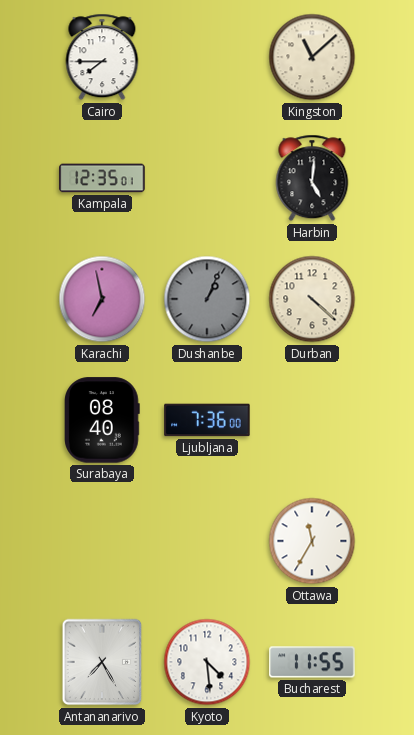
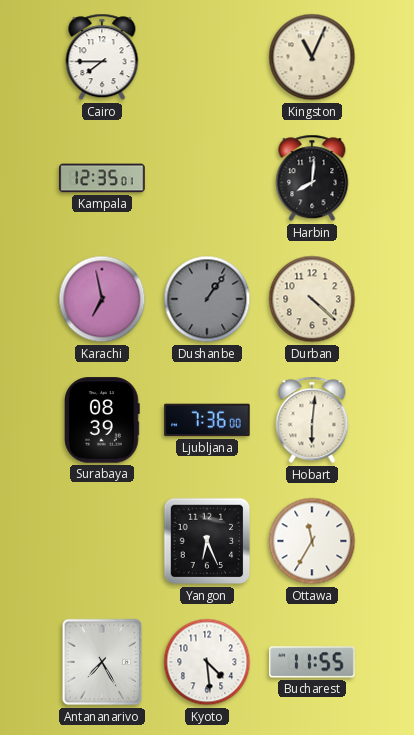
Kingston: 11:08 -> 11:04
Harbin: 5:01 -> 8:01
Dushanbe: 1:04 -> 1:06
Surabaya: 08:40 -> 08:39
Hobart: none -> 6:01
Yangon: none -> 6:26
